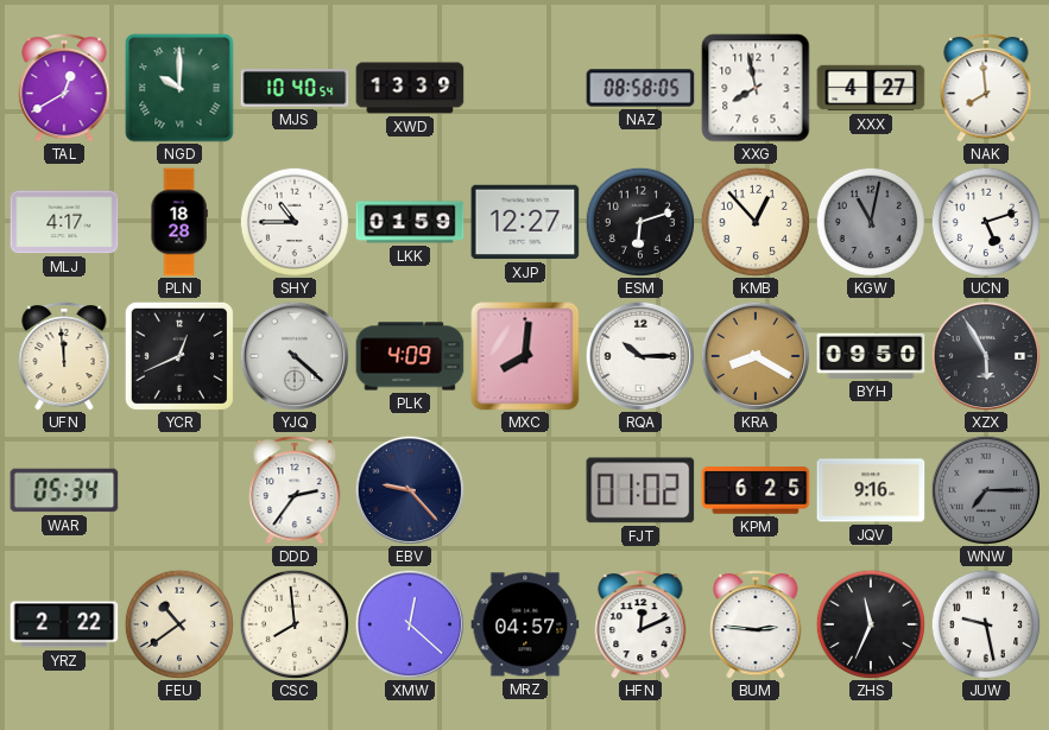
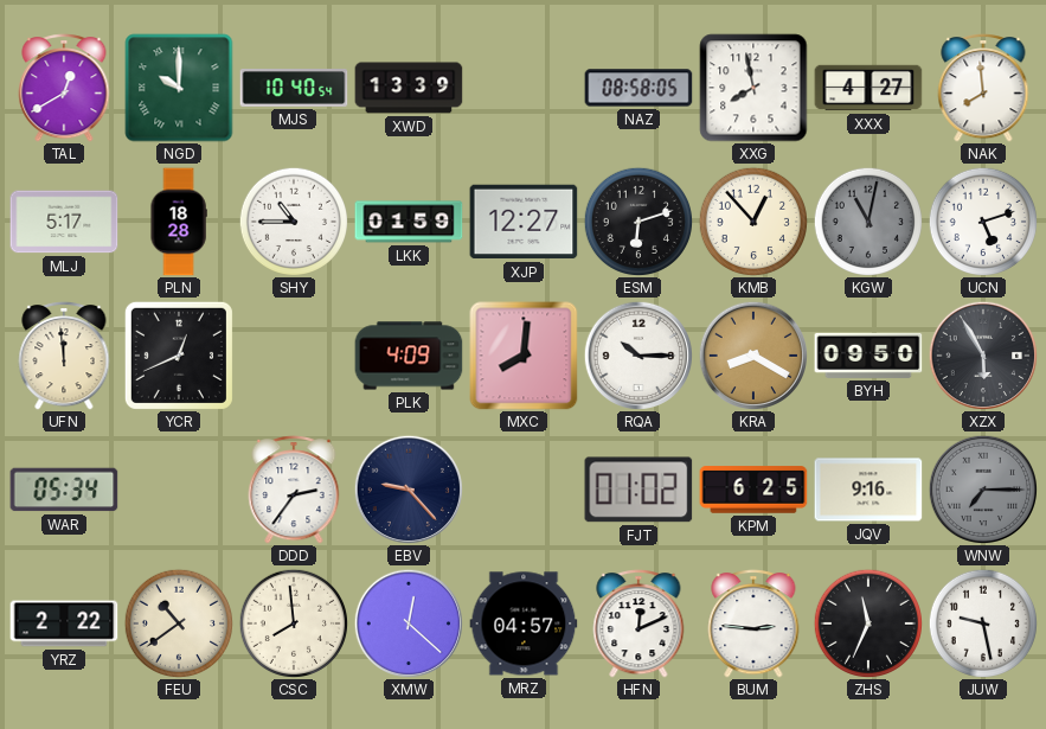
MLJ: 4:17 -> 5:17
YJQ: 4:22 -> none
